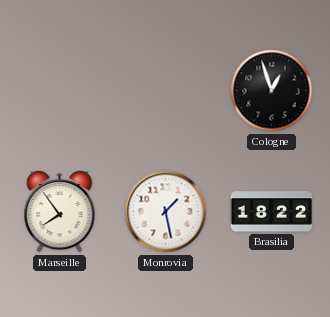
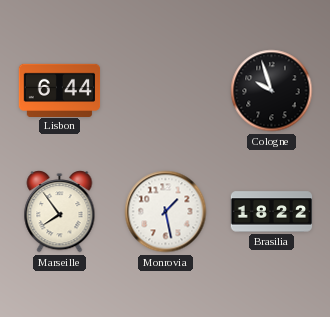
Lisbon: none -> 6:44
Cologne: 12:57 -> 9:57
